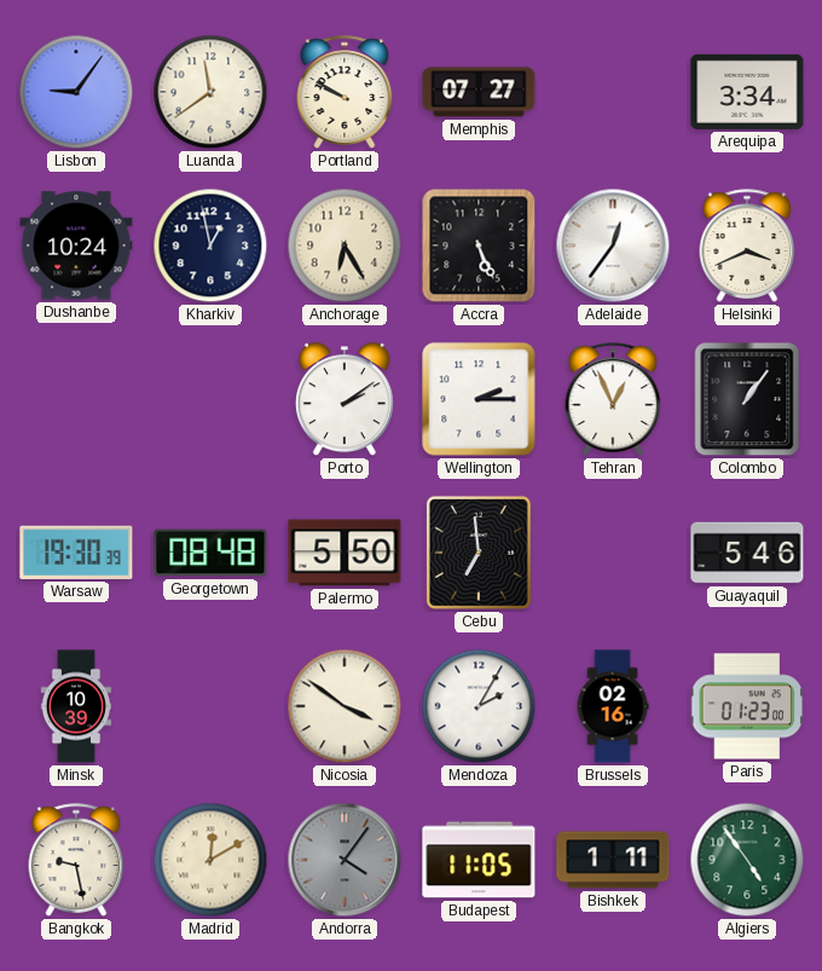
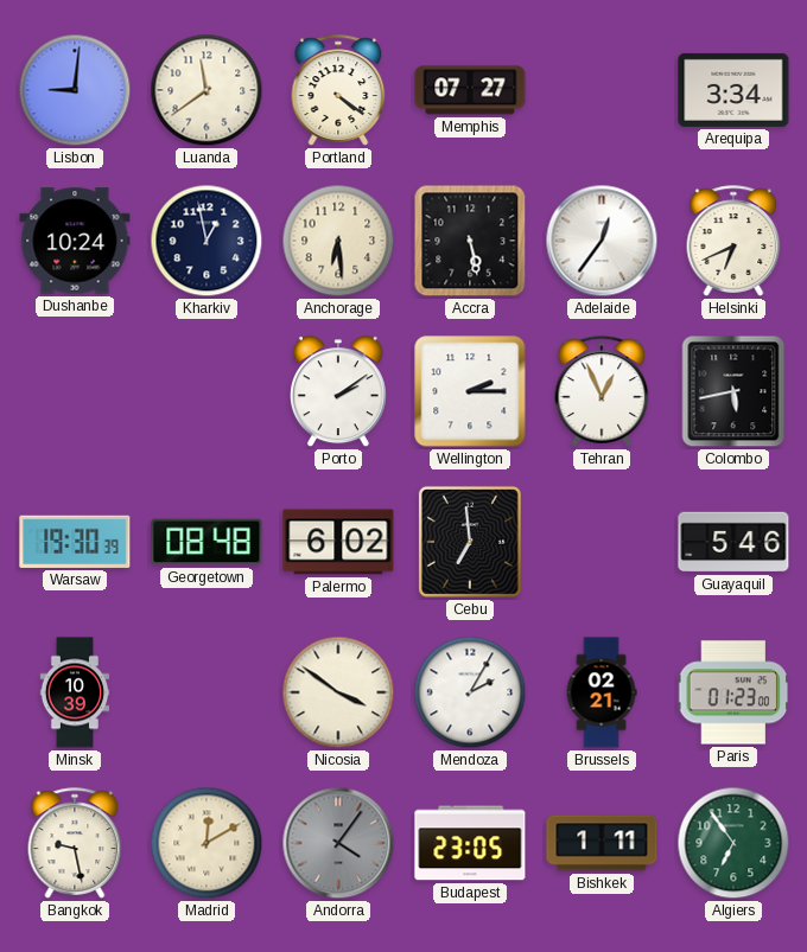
Lisbon: 9:06 -> 9:01
Portland: 9:50 -> 4:21
Anchorage: 6:25 -> 6:29
Accra: 5:26 -> 5:28
Helsinki: 3:41 -> 6:41
Colombo: 1:06 -> 5:43
Palermo: 5:50 -> 6:02
Brussels: 02:16 -> 02:21
Budapest: 11:05 -> 23:05
Algiers: 4:54 -> 6:54
